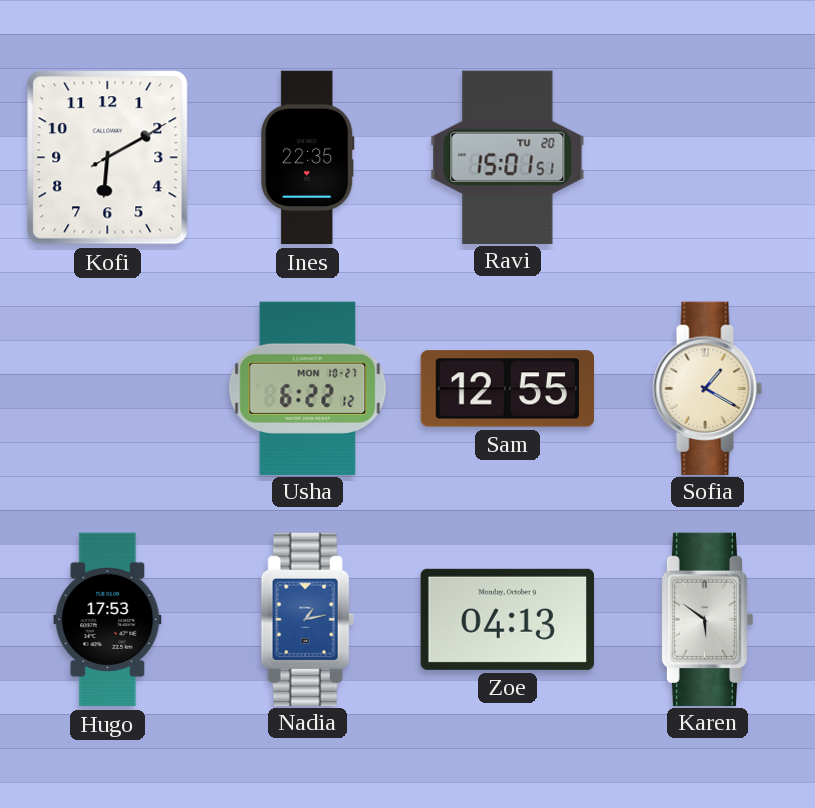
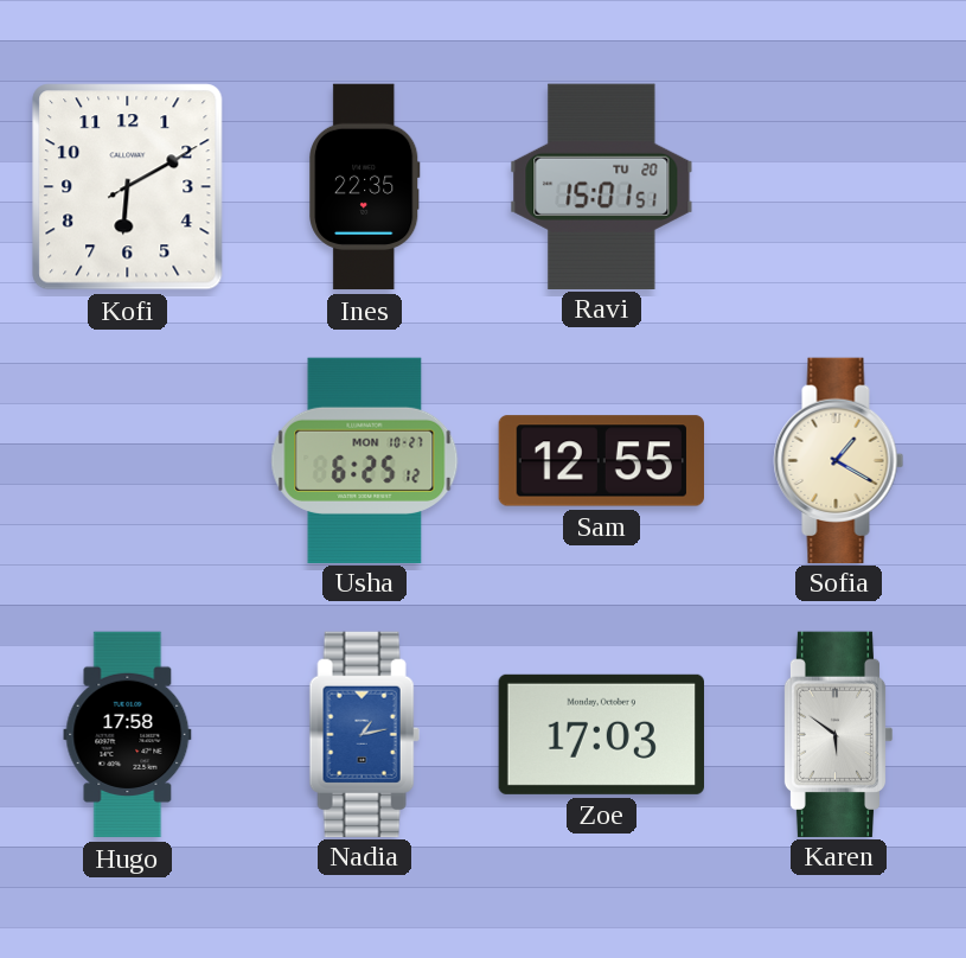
Usha: 6:22 -> 6:25
Hugo: 17:53 -> 17:58
Zoe: 04:13 -> 17:03
